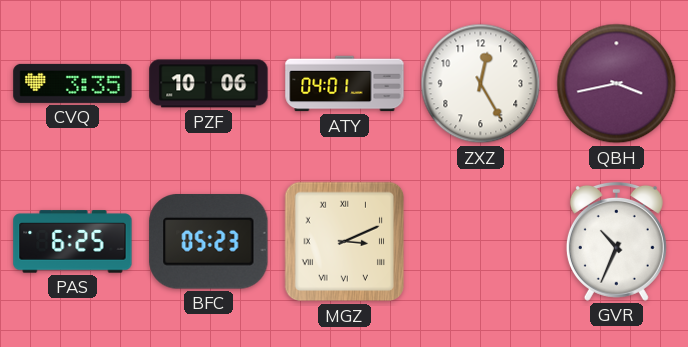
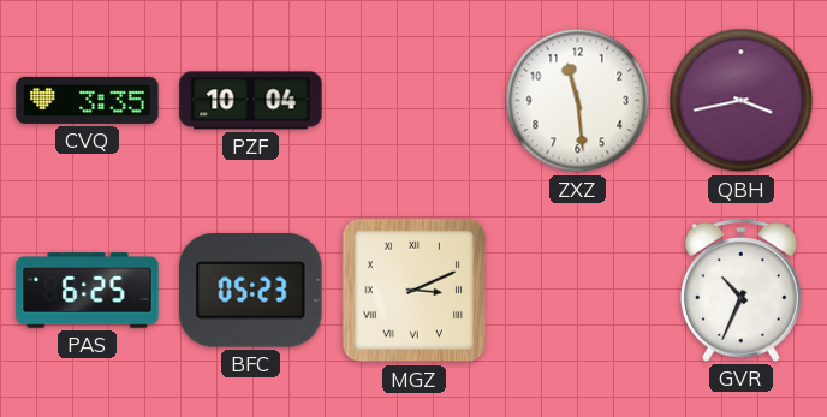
PZF: 10:06 -> 10:04
ATY: 04:01 -> none
ZXZ: 12:25 -> 11:29
